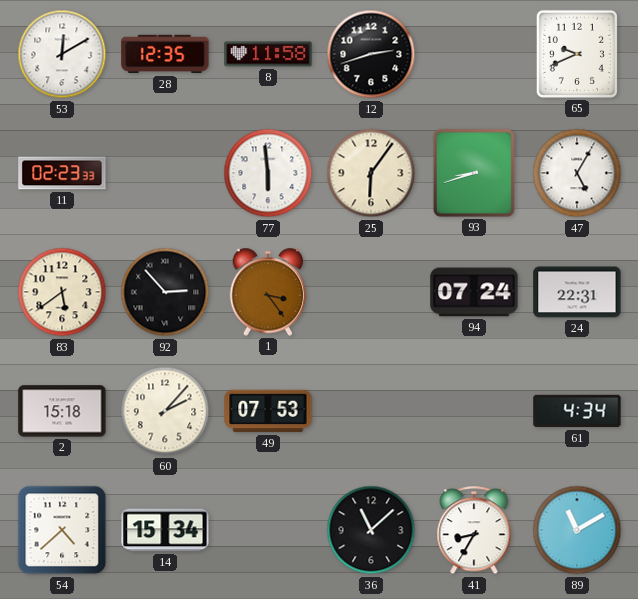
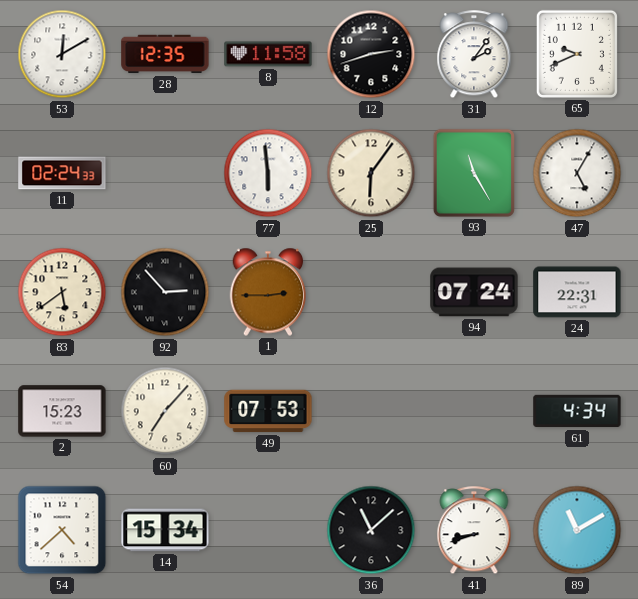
31: none -> 2:06
11: 02:23 -> 02:24
93: 8:42 -> 11:25
1: 3:24 -> 2:45
2: 15:18 -> 15:23
60: 2:07 -> 7:07
41: 8:35 -> 8:42
